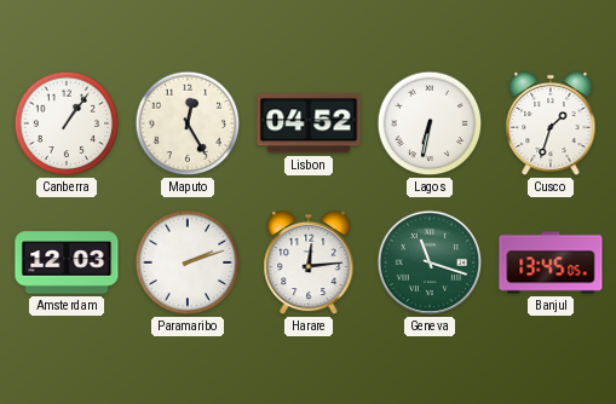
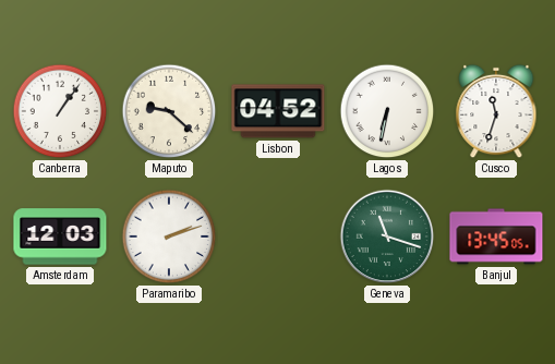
Maputo: 12:25 -> 9:22
Cusco: 1:33 -> 11:33
Harare: 12:14 -> none
